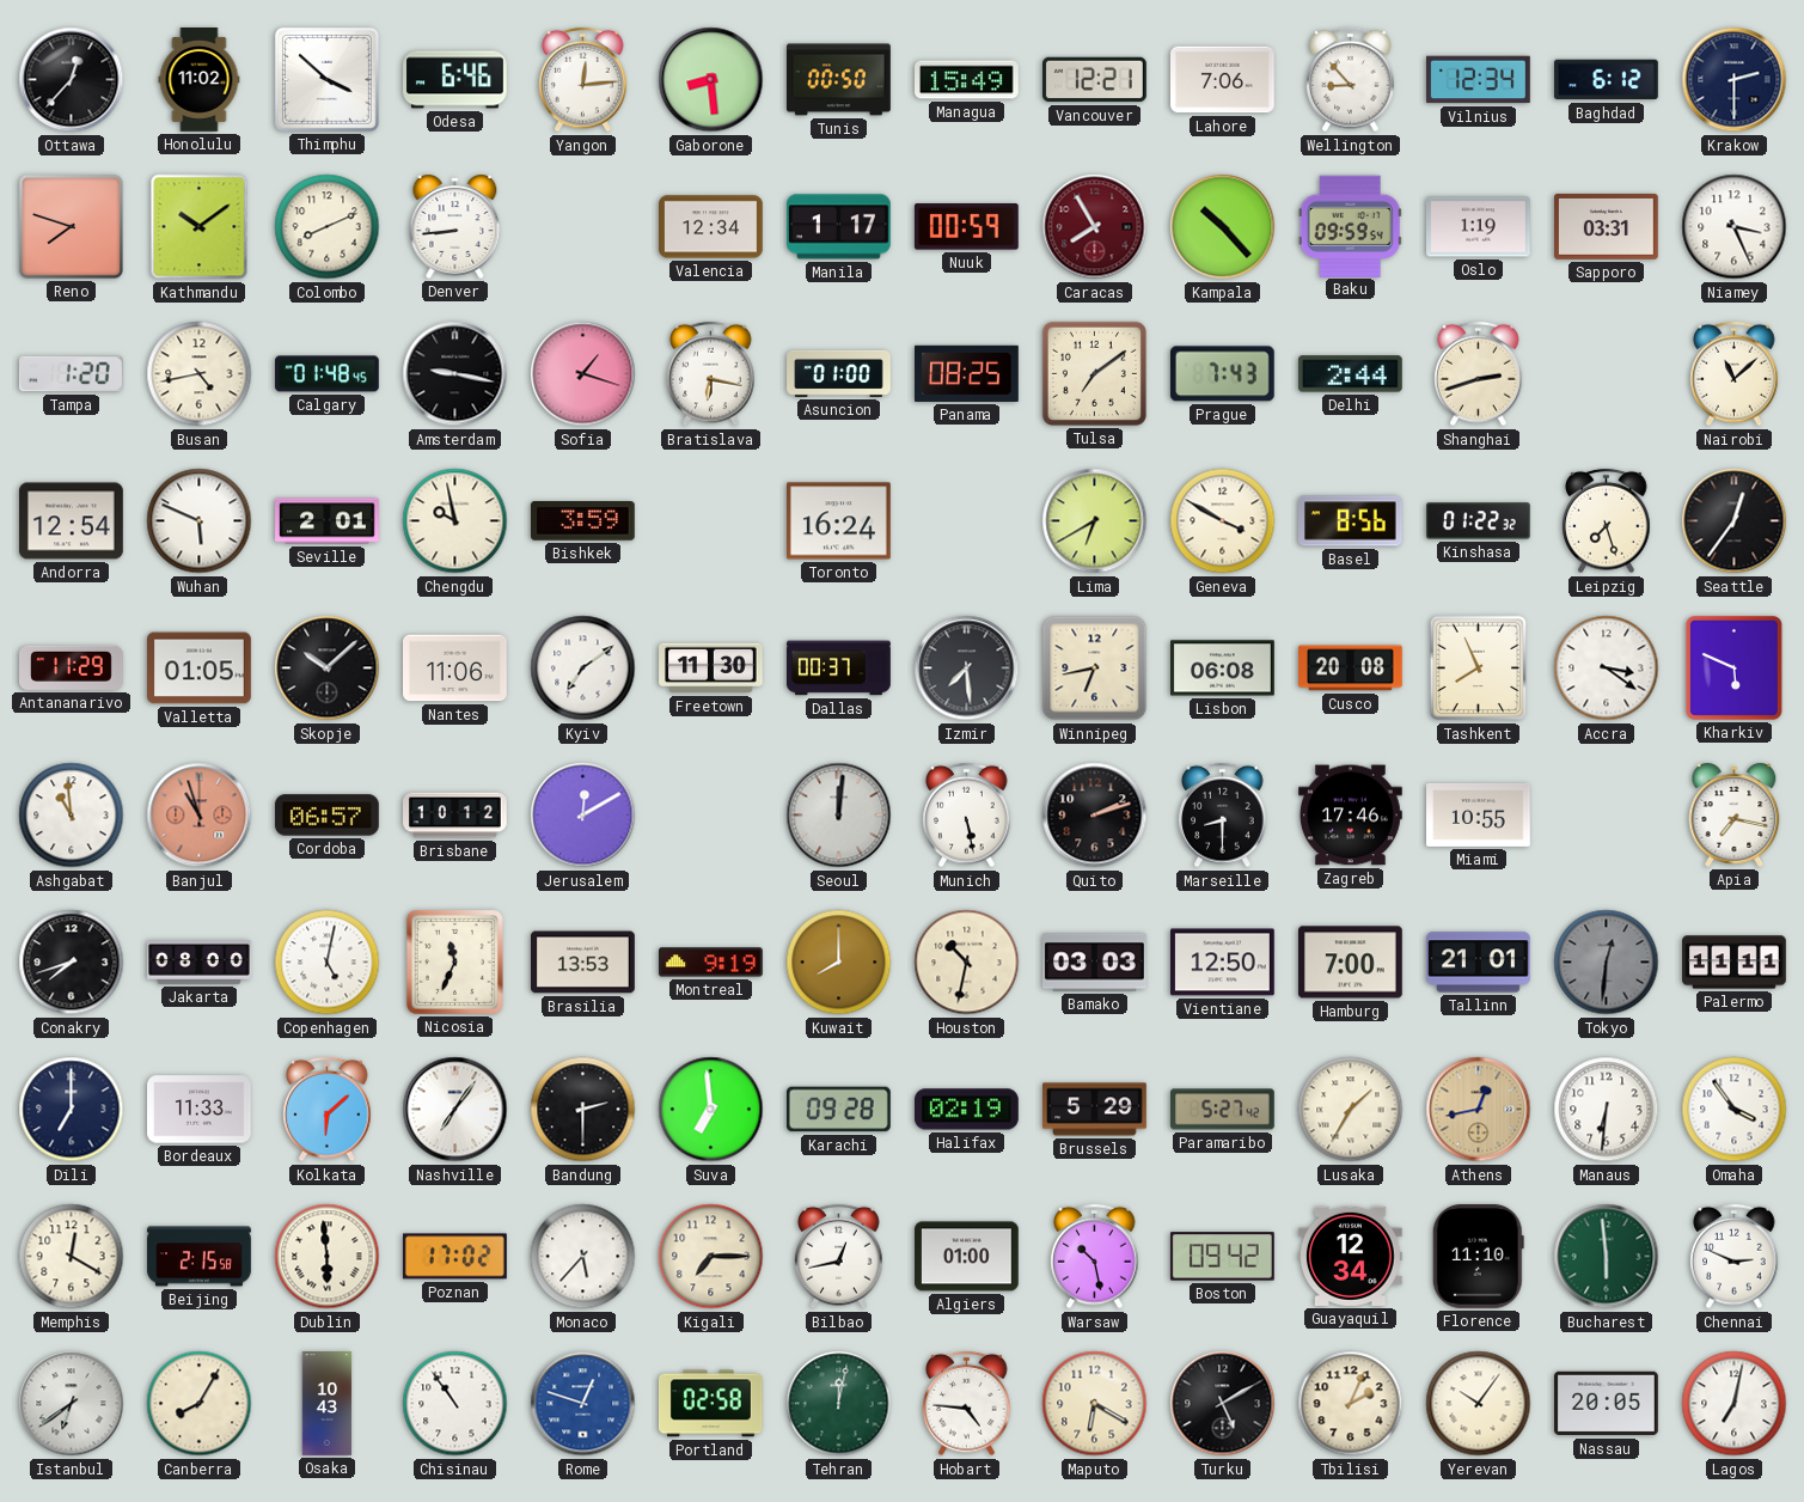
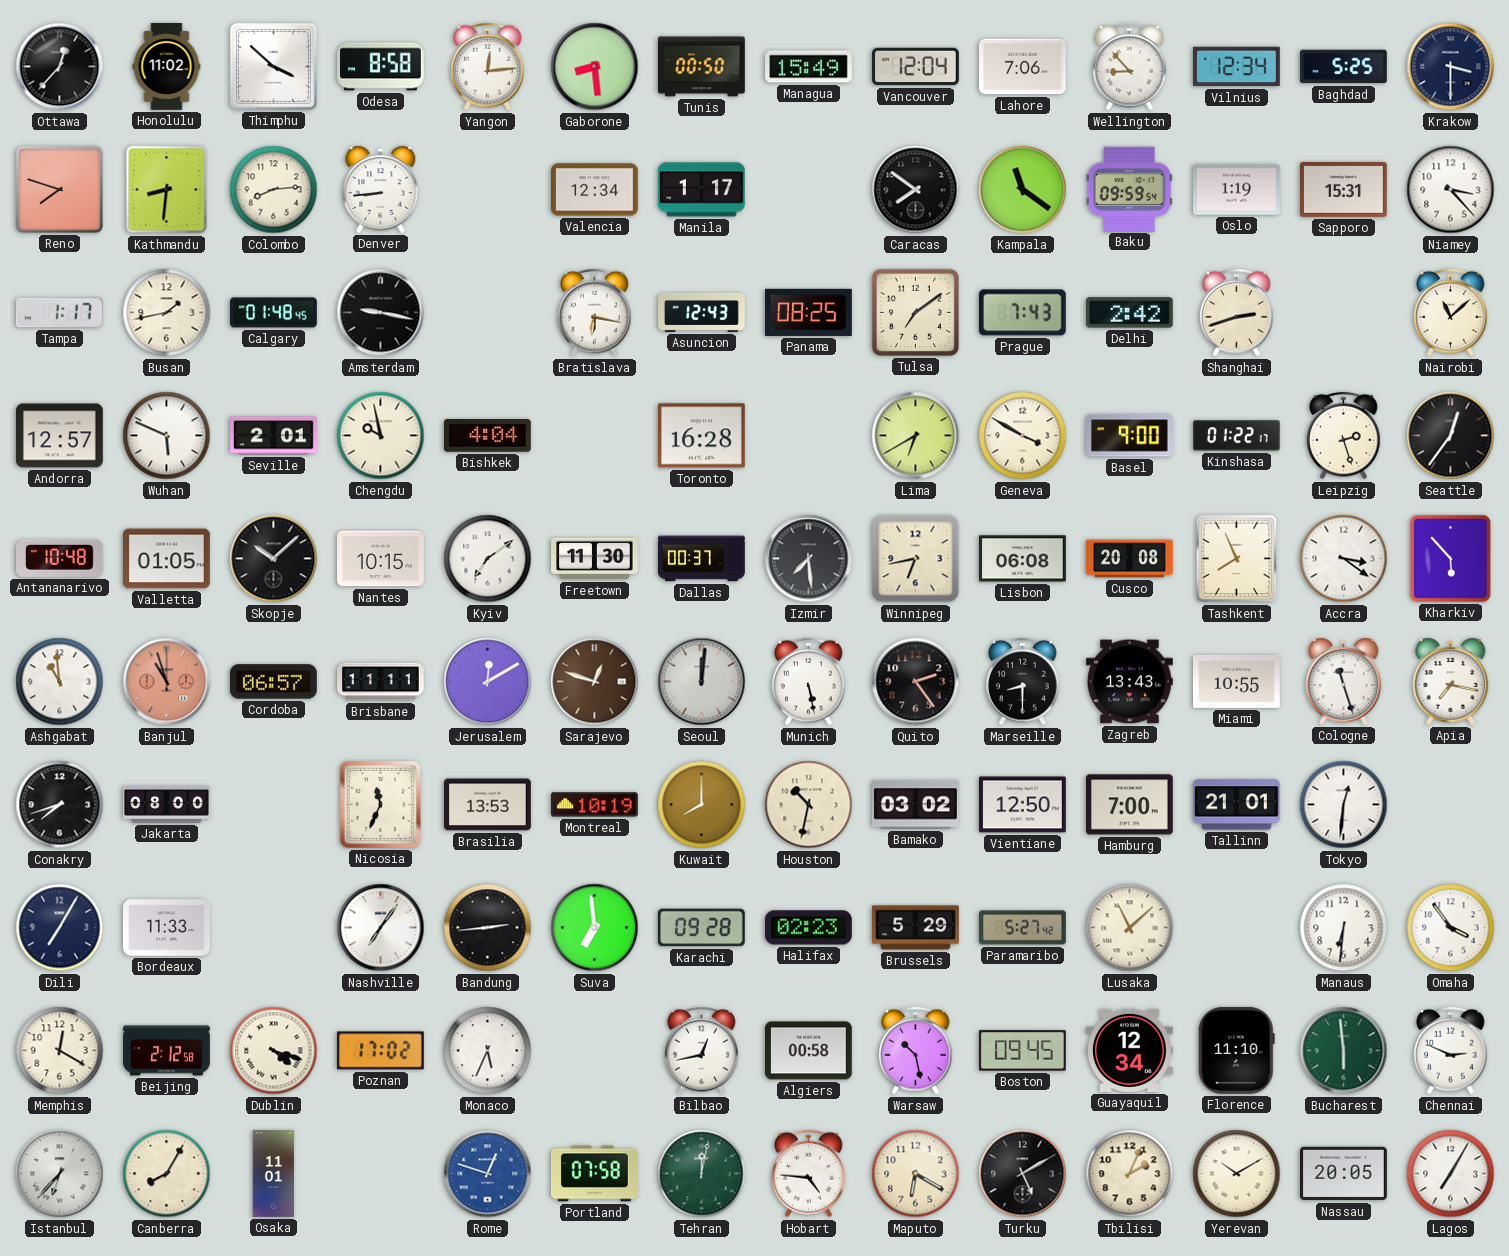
Odesa: 6:46 -> 8:58
Vancouver: 12:21 -> 12:04
Baghdad: 6:12 -> 5:25
Krakow: 2:30 -> 3:30
Kathmandu: 10:09 -> 8:31
Colombo: 8:11 -> 8:14
Nuuk: 00:59 -> none
Caracas: 7:55 -> 7:51
Caracas dial: burgundy -> black
Kampala: 10:23 -> 11:21
Sapporo: 03:31 -> 15:31
Niamey: 3:26 -> 3:23
Tampa: 1:20 -> 1:17
Busan: 4:43 -> 1:43
Sofia: 1:18 -> none
Asuncion: 01:00 -> 12:43
Delhi: 2:44 -> 2:42
Andorra: 12:54 -> 12:57
Bishkek: 3:59 -> 4:04
Toronto: 16:24 -> 16:28
Basel: 8:56 -> 9:00
Kinshasa: 01:22:32 -> 01:22:17
Leipzig: 7:27 -> 2:27
Antananarivo: 11:29 -> 10:48
Nantes: 11:06 -> 10:15
Kharkiv: 5:49 -> 5:53
Brisbane: 10:12 -> 11:11
Sarajevo: none -> 12:48
Quito: 2:12 -> 2:24
Zagreb: 17:46 -> 13:43
Cologne: none -> 11:27
Copenhagen: 5:02 -> none
Montreal: 9:19 -> 10:19
Bamako: 03:03 -> 03:02
Tokyo dial: grey -> white
Palermo: 11:11 -> none
Dili: 7:00 -> 7:05
Kolkata: 6:08 -> none
Bandung: 2:30 -> 2:44
Halifax: 02:19 -> 02:23
Lusaka: 1:35 -> 11:08
Athens: 12:43 -> none
Beijing: 2:15 -> 2:12
Dublin: 5:59 -> 4:18
Monaco: 5:37 -> 5:34
Kigali: 7:15 -> none
Algiers: 01:00 -> 00:58
Boston: 09:42 -> 09:45
Istanbul: 6:39 -> 6:37
Osaka: 10:43 -> 11:01
Chisinau: 10:54 -> none
Portland: 02:58 -> 07:58
Yerevan: 10:06 -> 10:10
Lagos: 7:02 -> 7:05
